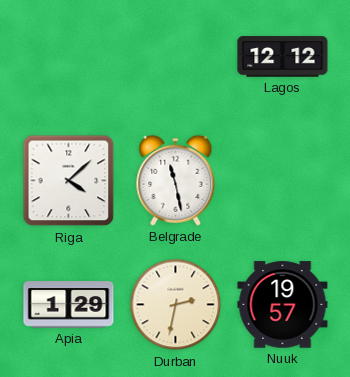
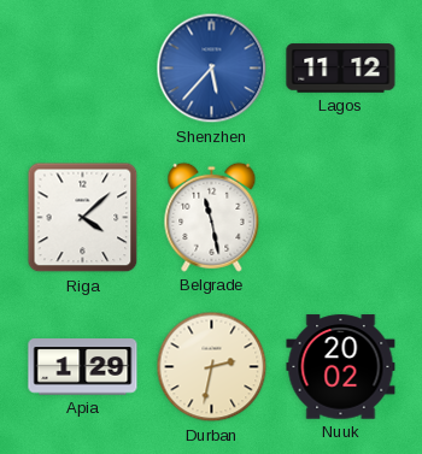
Shenzhen: none -> 5:37
Lagos: 12:12 -> 11:12
Nuuk: 19:57 -> 20:02
